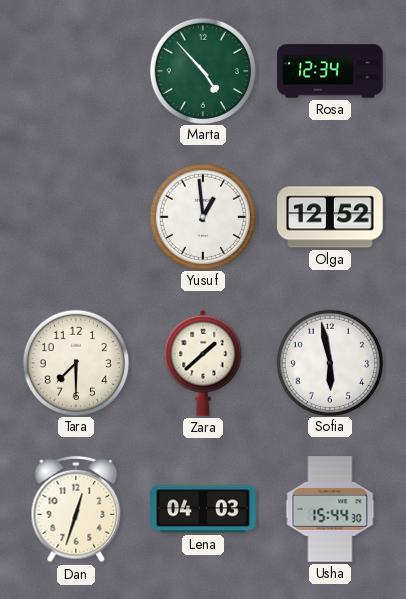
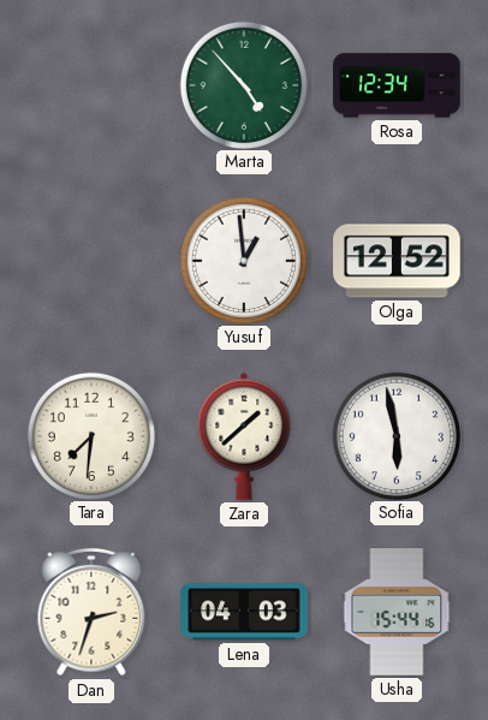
Tara: 7:30 -> 7:31
Dan: 12:33 -> 2:33
Usha: 15:44:30 -> 15:44:16
